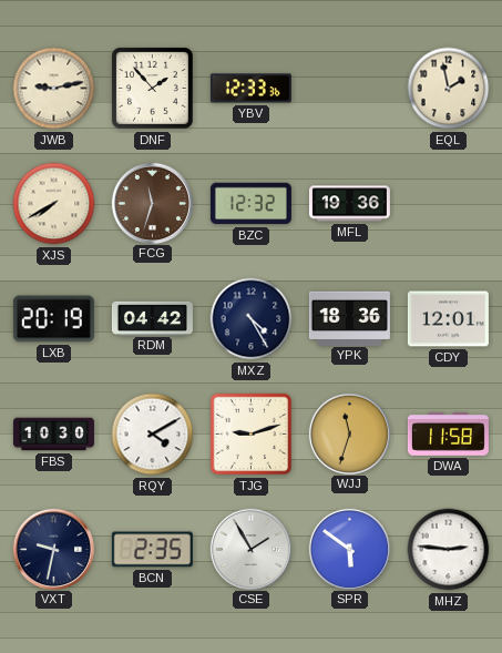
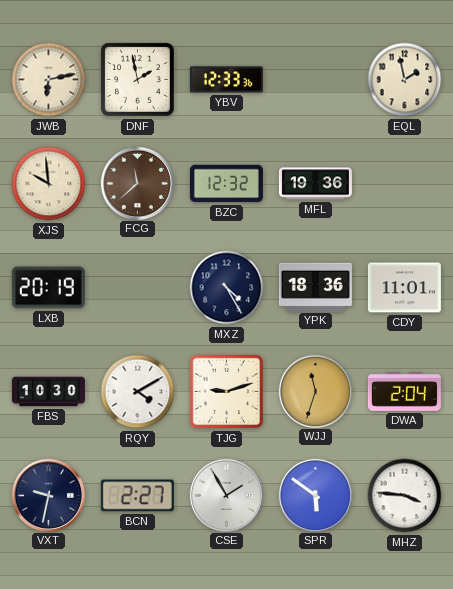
JWB: 9:13 -> 6:13
DNF: 1:53 -> 1:58
XJS: 7:40 -> 9:59
FCG: 11:33 -> 11:38
RDM: 04:42 -> none
CDY: 12:01 -> 11:01
DWA: 11:58 -> 2:04
BCN: 2:35 -> 2:27
MHZ: 2:46 -> 3:46
